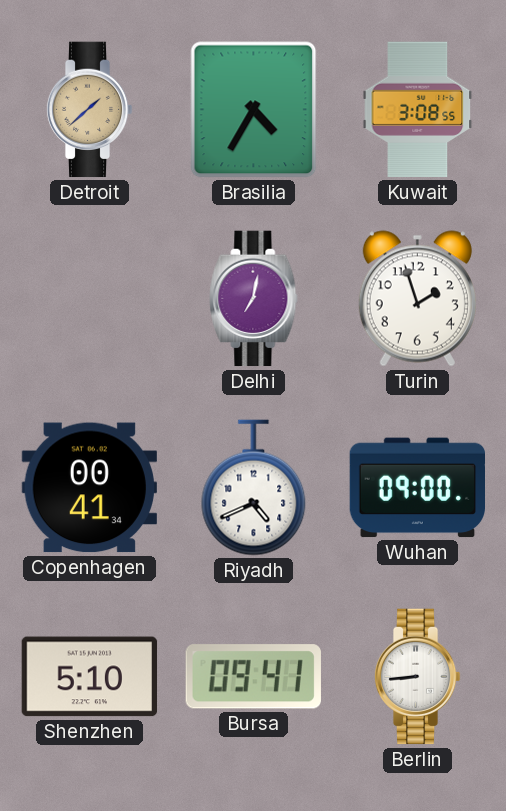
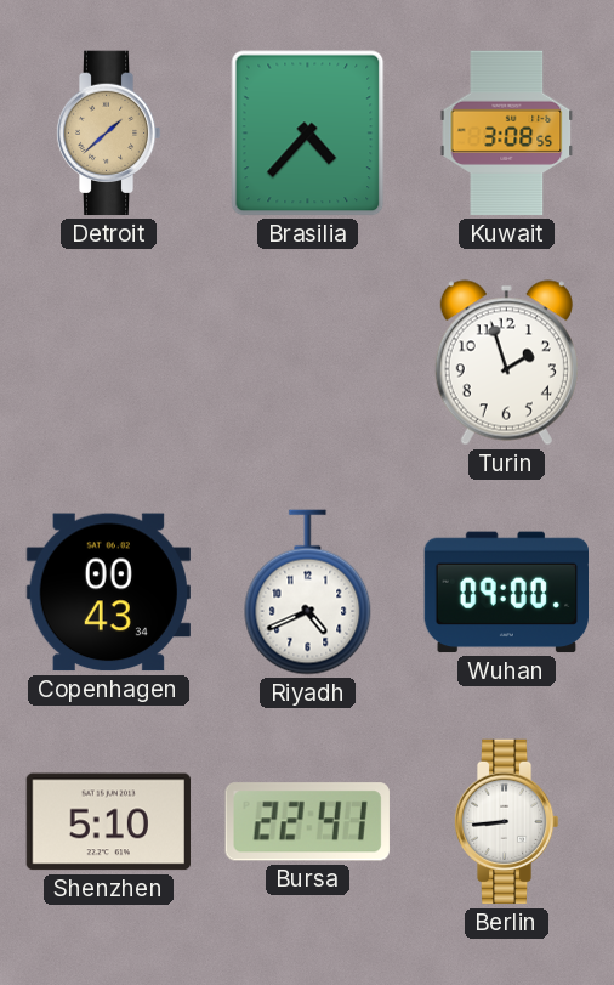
Brasilia: 4:35 -> 4:37
Delhi: 7:02 -> none
Copenhagen: 00:41 -> 00:43
Bursa: 09:41 -> 22:41
